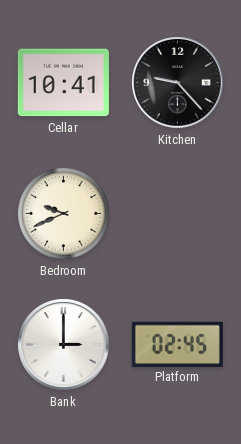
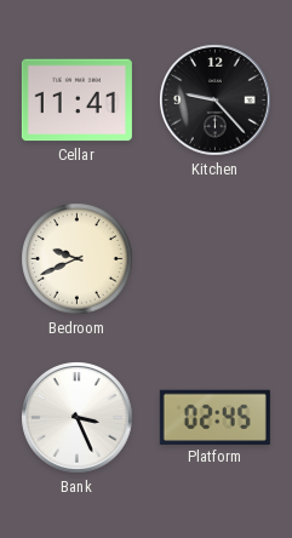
Cellar: 10:41 -> 11:41
Bank: 3:00 -> 3:26
